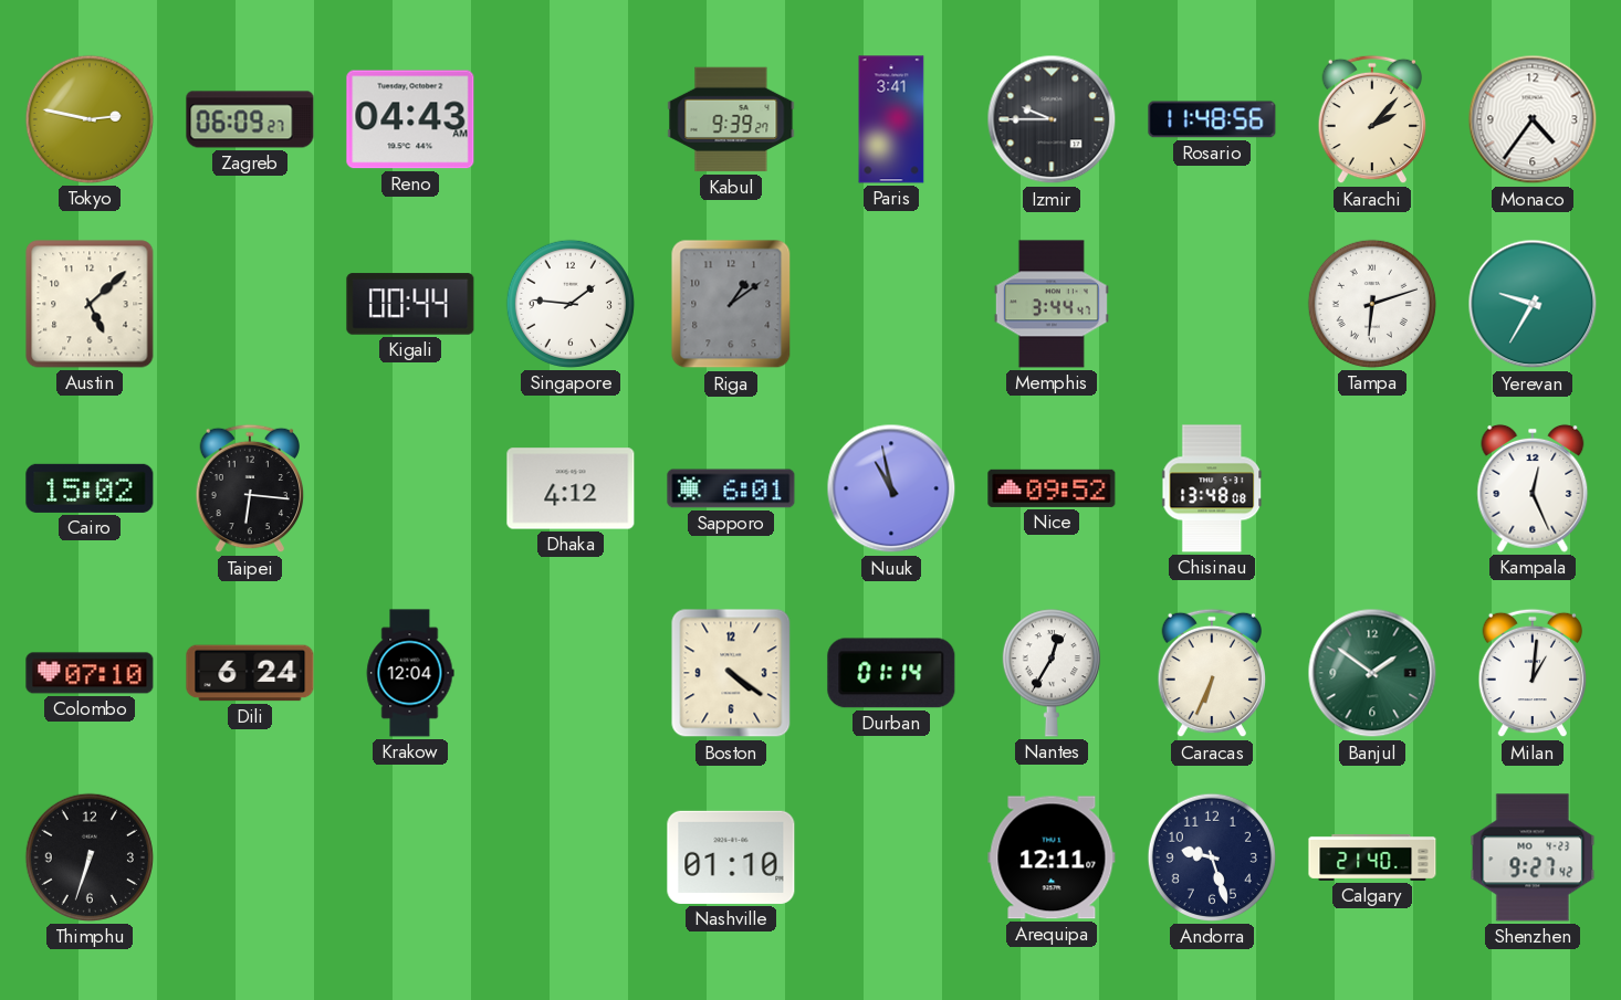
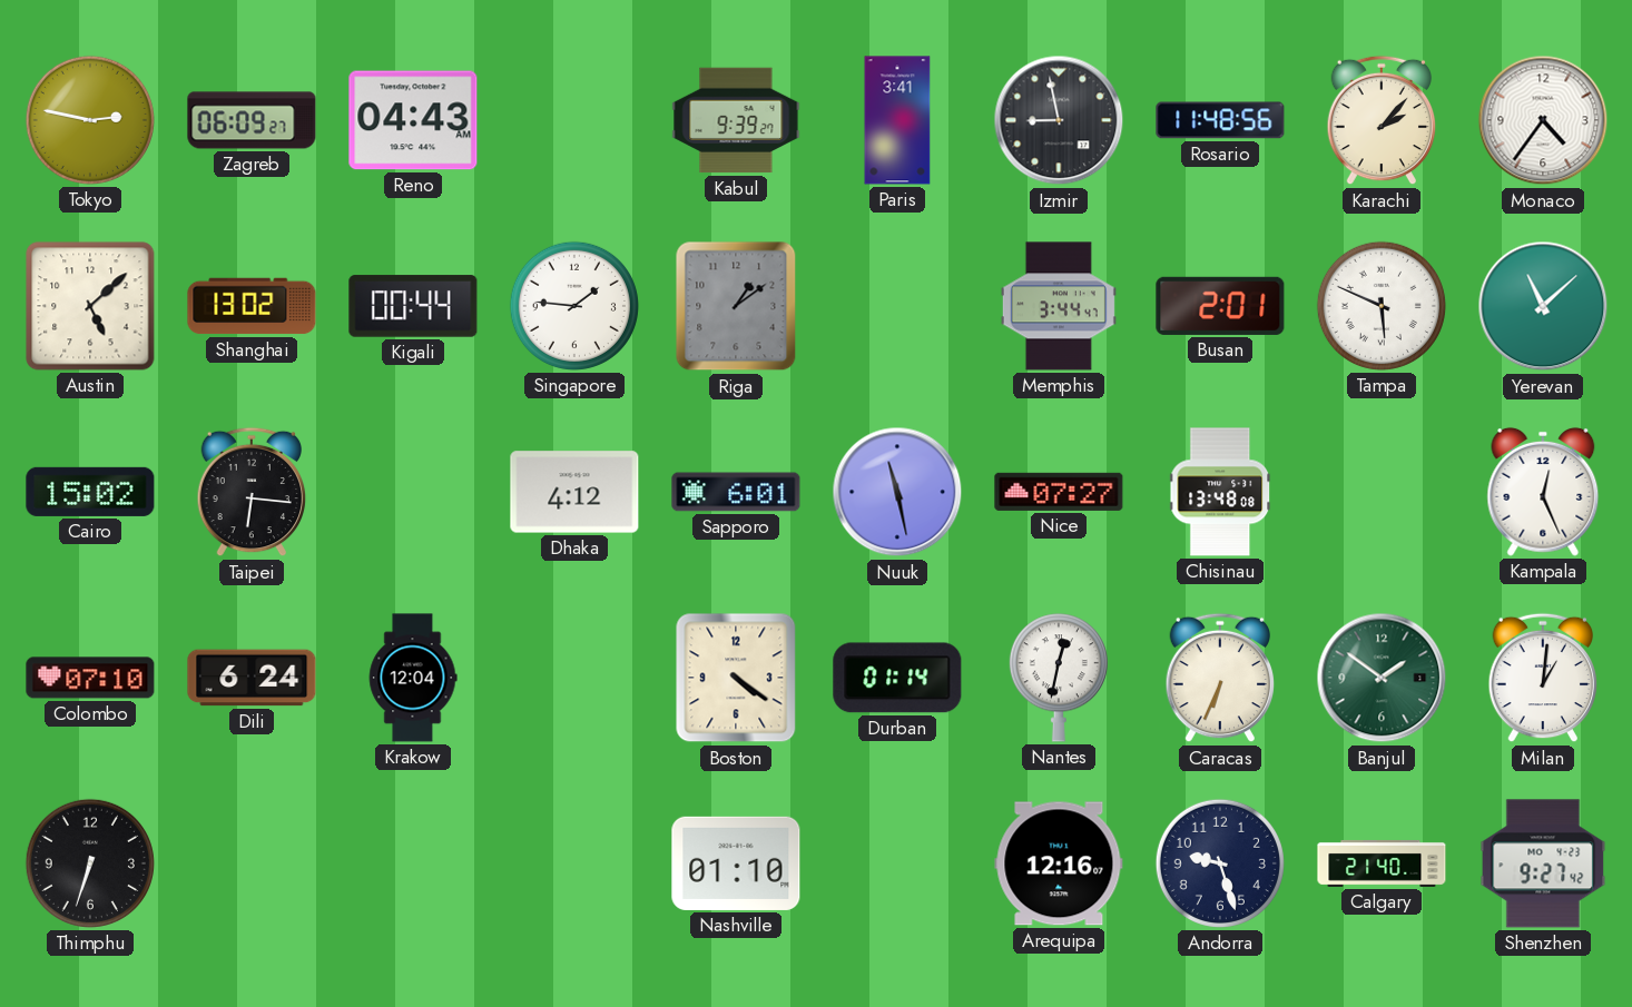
Izmir: 9:45 -> 8:58
Shanghai: none -> 13:02
Busan: none -> 2:01
Tampa: 6:12 -> 5:49
Yerevan: 9:35 -> 11:08
Nuuk: 10:58 -> 11:28
Nice: 09:52 -> 07:27
Nantes: 12:35 -> 12:32
Arequipa: 12:11 -> 12:16
